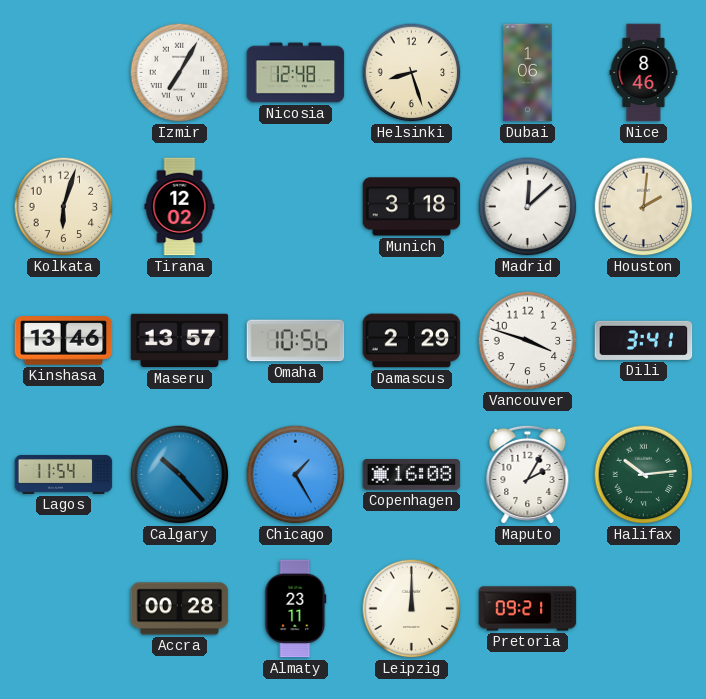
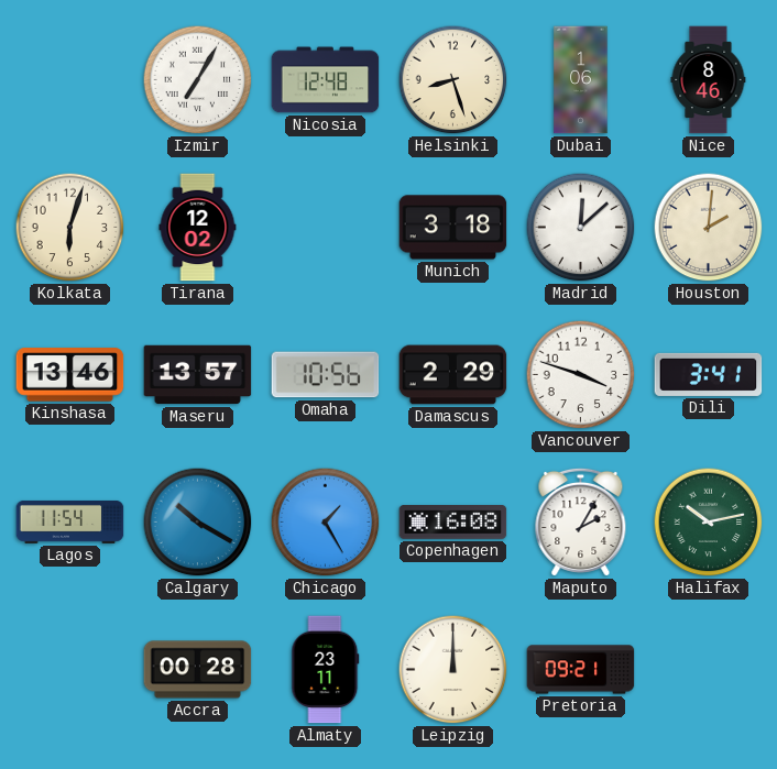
Calgary: 10:23 -> 10:20
Halifax: 10:14 -> 10:13
